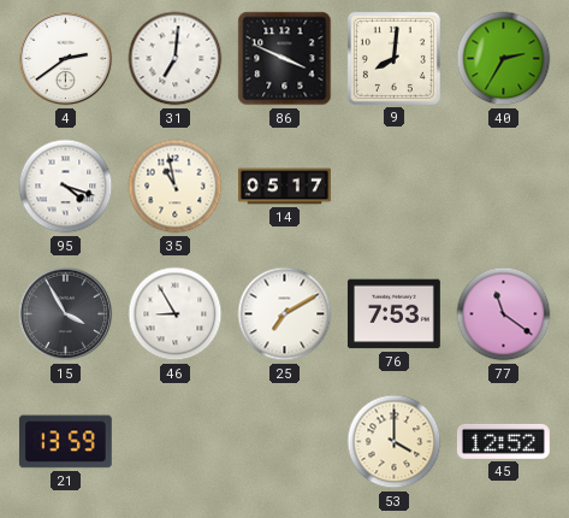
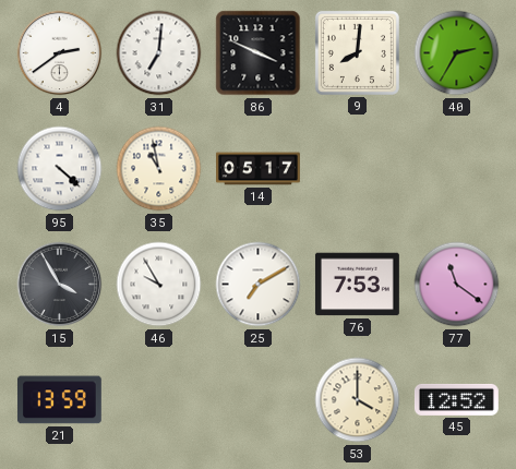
95: 4:18 -> 4:22
46: 8:55 -> 9:55
